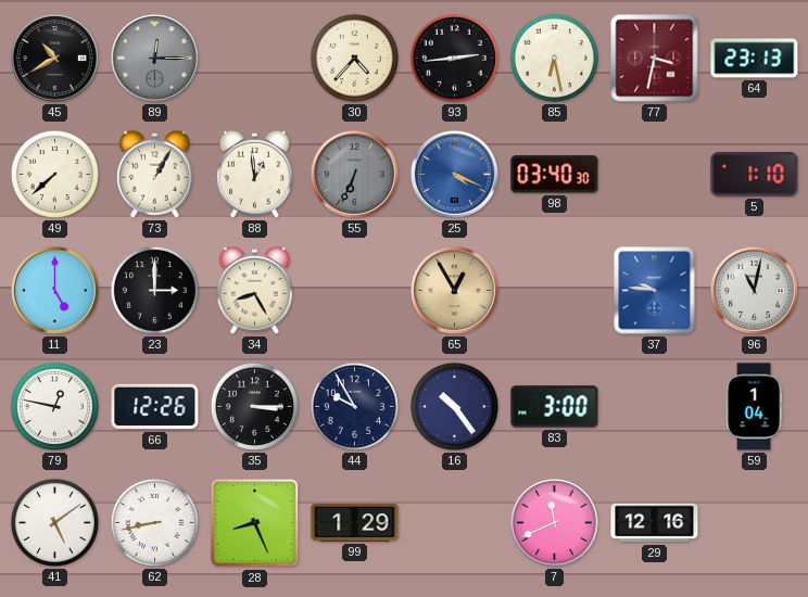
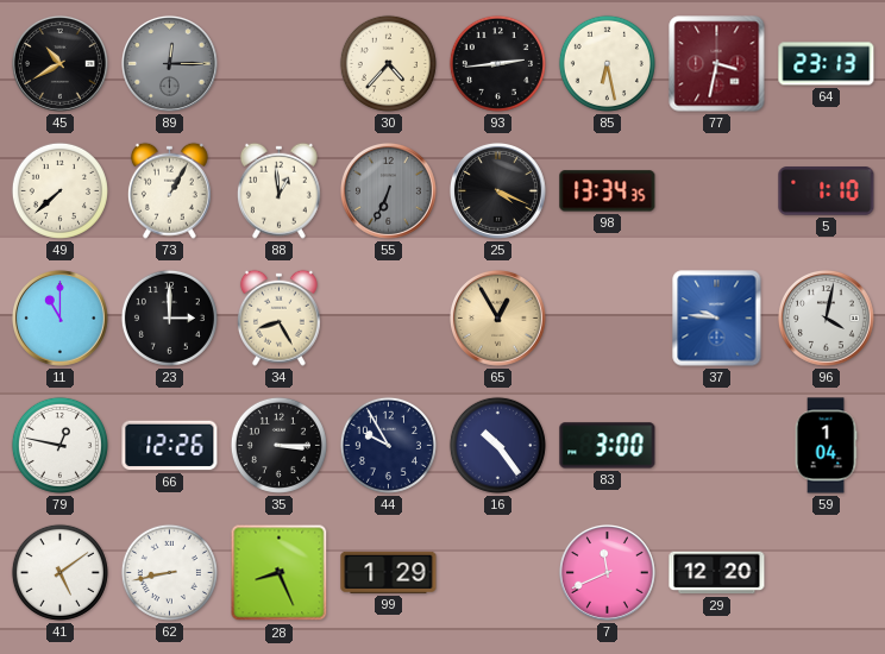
25 dial: blue -> black
98: 03:40 -> 13:34
11: 5:00 -> 11:00
96: 11:02 -> 4:02
29: 12:16 -> 12:20
